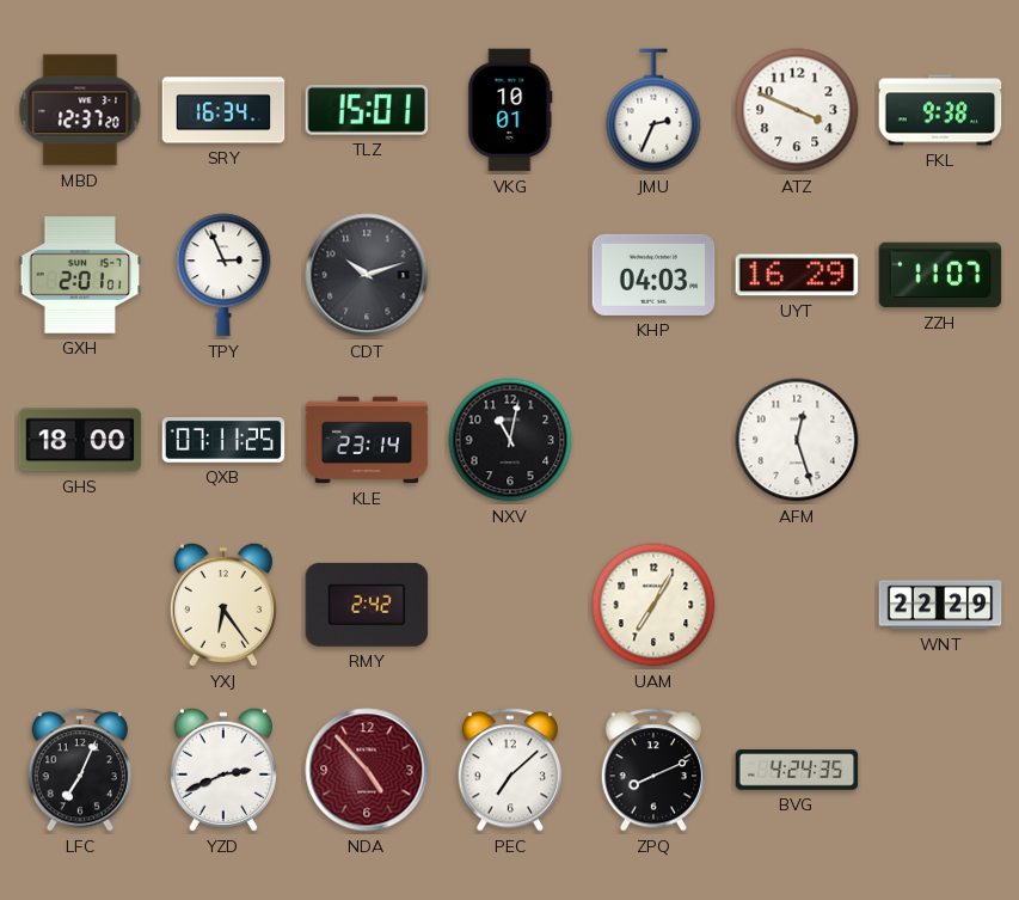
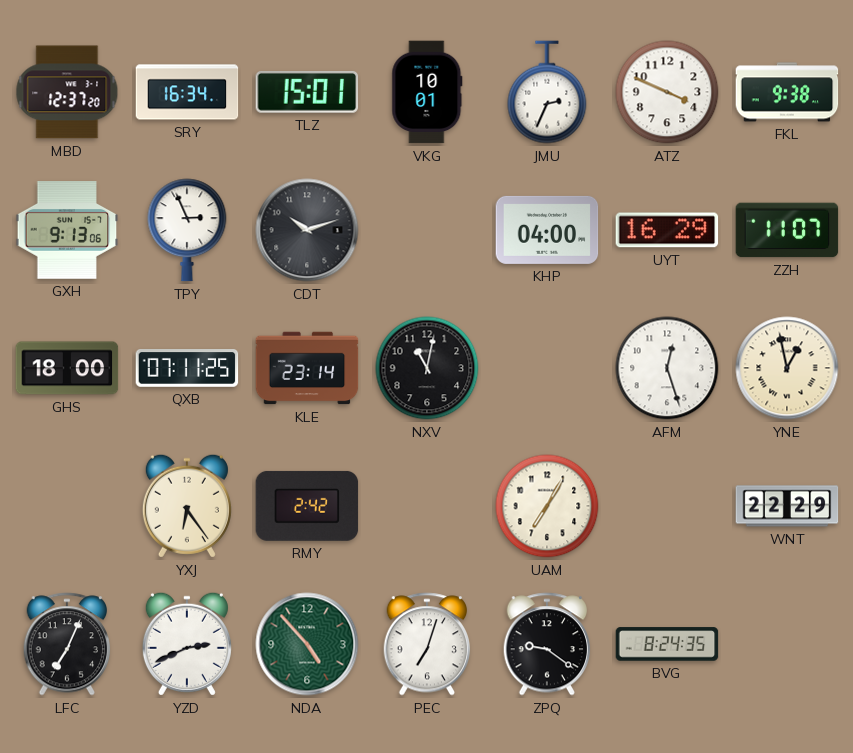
GXH: 2:01 -> 9:13
KHP: 04:03 -> 04:00
YNE: none -> 12:58
NDA dial: burgundy -> green
PEC: 7:08 -> 7:03
ZPQ: 8:11 -> 9:21
BVG: 4:24 -> 8:24
